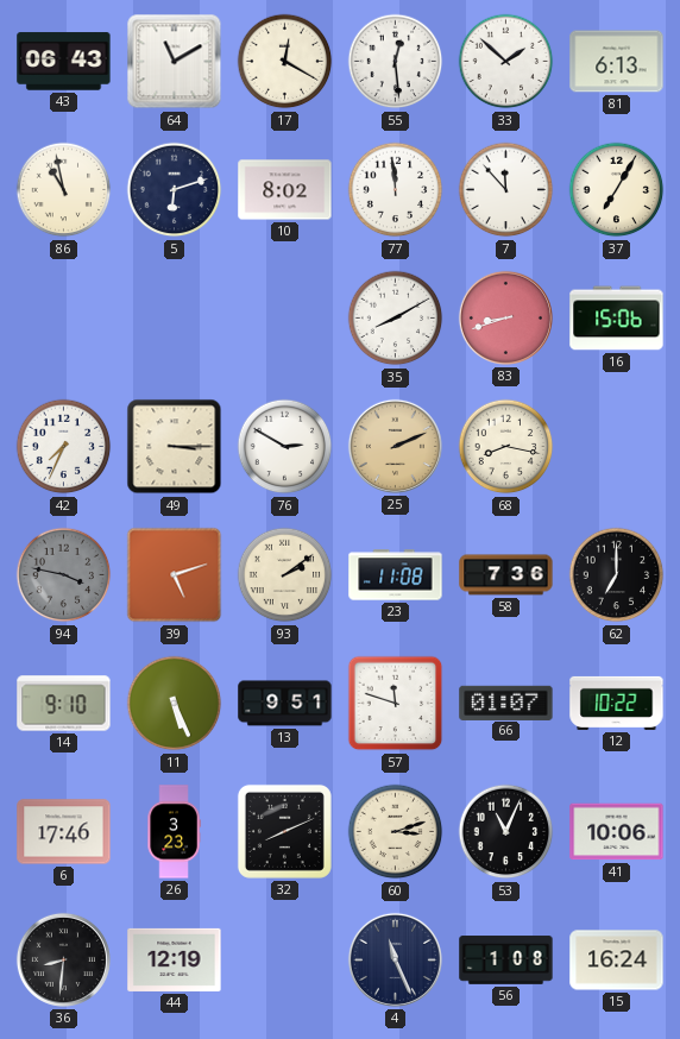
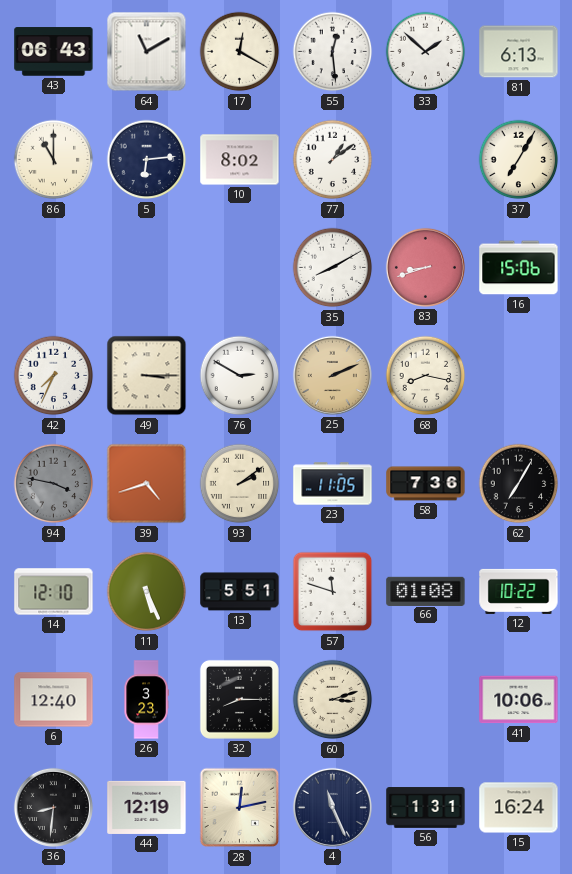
86: 10:58 -> 11:00
5: 6:12 -> 6:14
77: 11:59 -> 1:09
7: 11:53 -> none
39: 5:12 -> 4:42
23: 11:08 -> 11:05
62: 7:00 -> 7:05
14: 9:10 -> 12:10
13: 9:51 -> 5:51
66: 01:07 -> 01:08
6: 17:46 -> 12:40
32: 8:11 -> 8:15
53: 11:04 -> none
28: none -> 12:13
56: 1:08 -> 1:31
